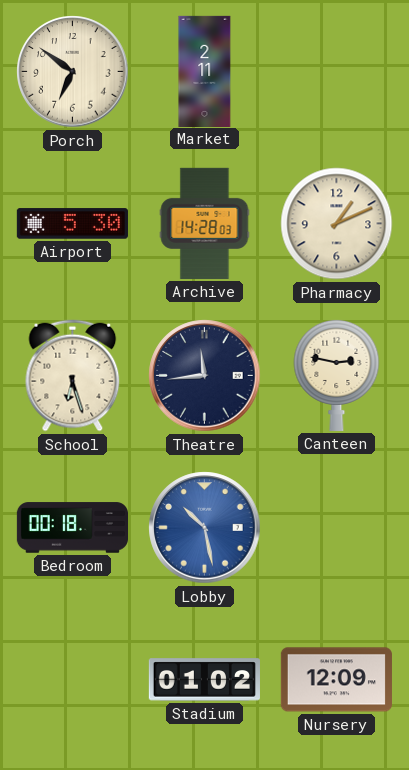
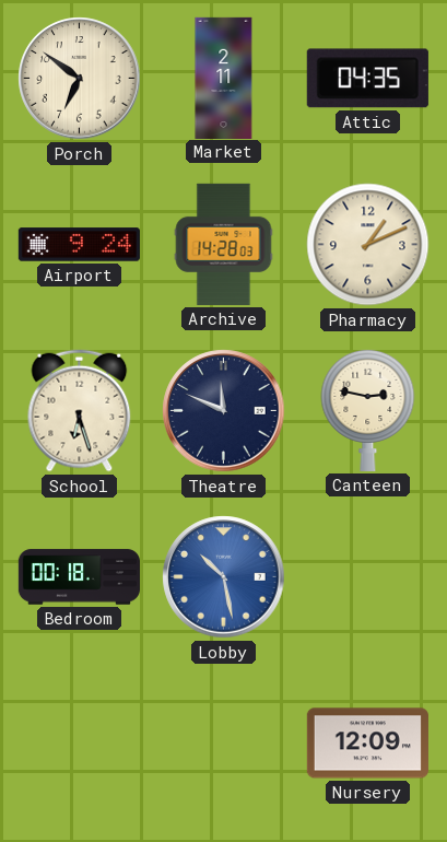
Attic: none -> 04:35
Airport: 5:30 -> 9:24
Theatre: 11:44 -> 11:49
Stadium: 01:02 -> none
